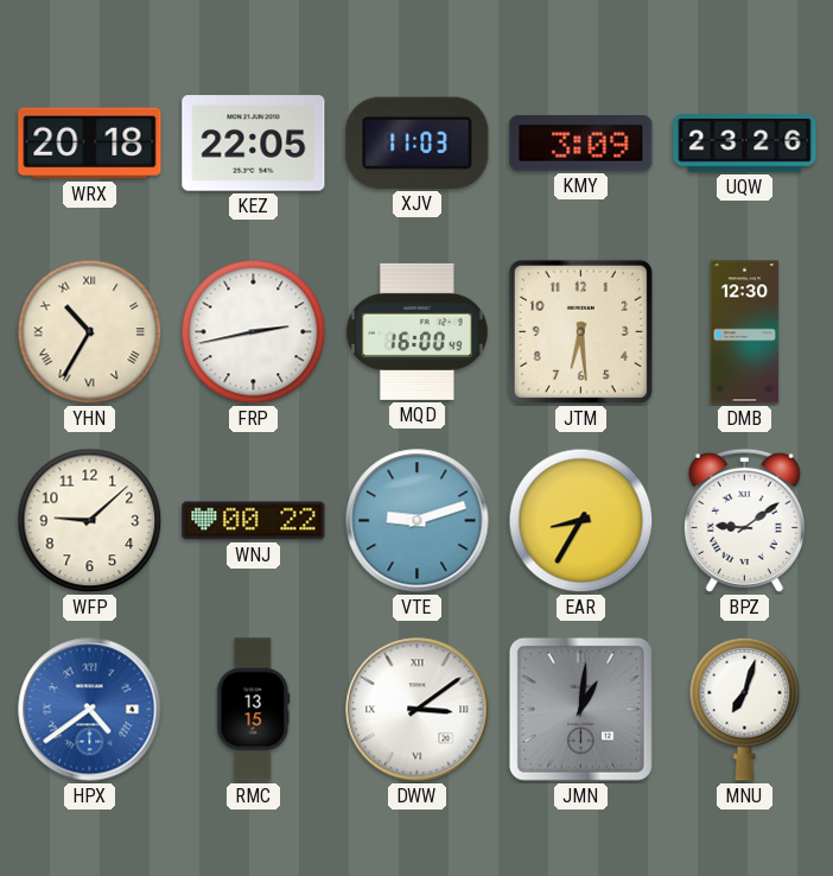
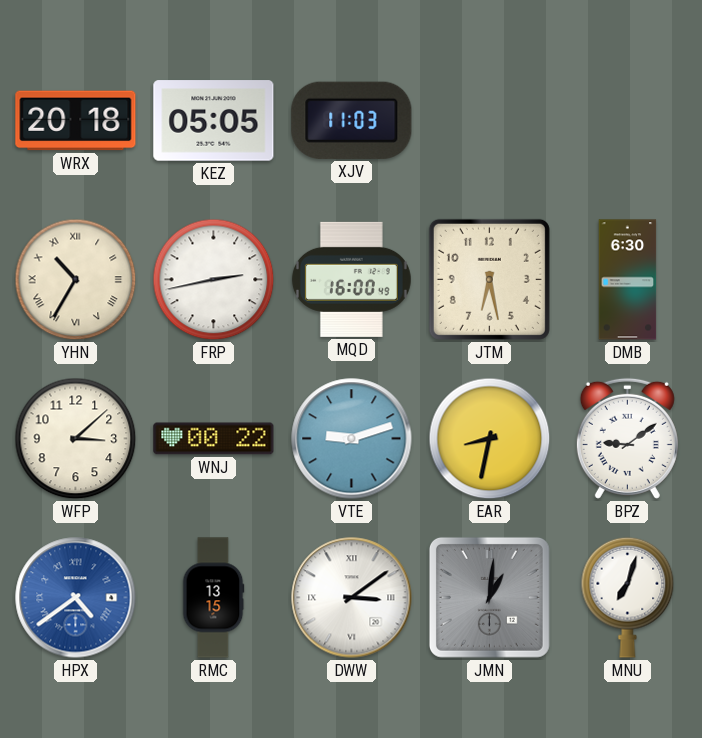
KEZ: 22:05 -> 05:05
KMY: 3:09 -> none
UQW: 23:26 -> none
JTM: 6:29 -> 6:28
DMB: 12:30 -> 6:30
WFP: 9:08 -> 3:08
EAR: 8:35 -> 8:32
